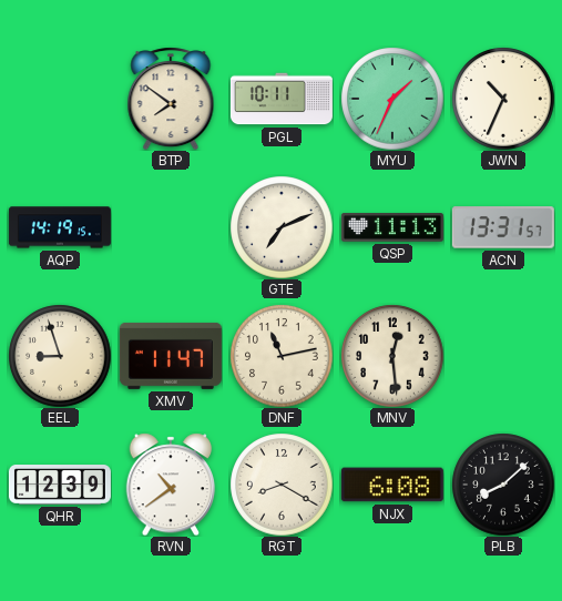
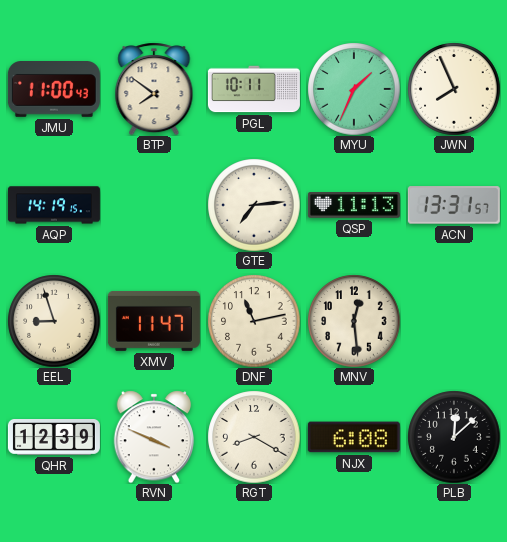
JMU: none -> 11:00
JWN: 10:34 -> 7:56
GTE: 7:11 -> 7:14
RVN: 10:39 -> 3:49
PLB: 8:08 -> 12:08
